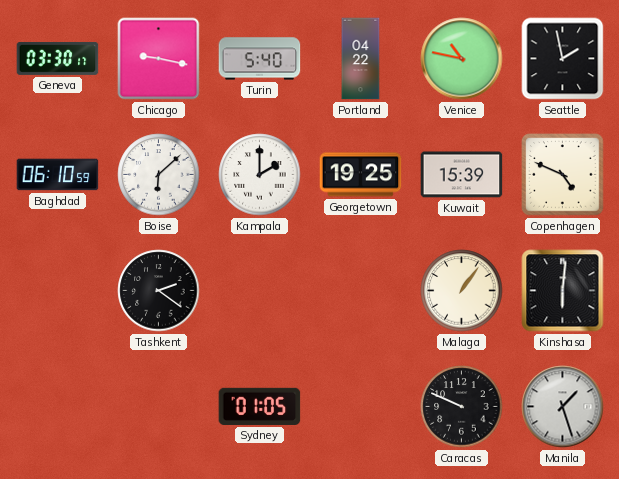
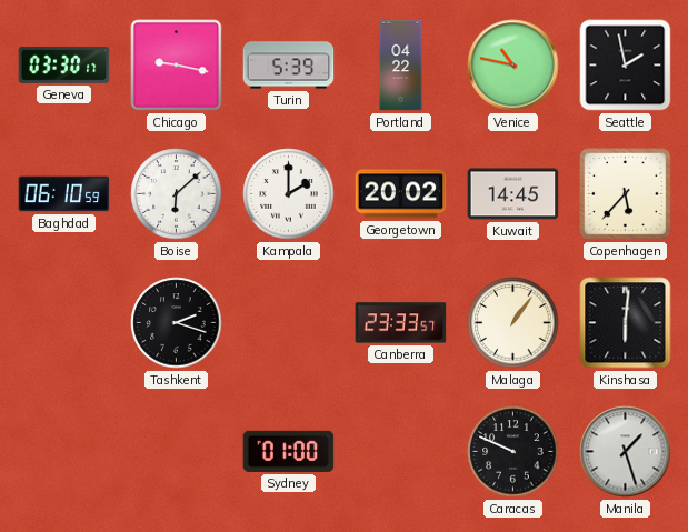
Turin: 5:40 -> 5:39
Georgetown: 19:25 -> 20:02
Kuwait: 15:39 -> 14:45
Copenhagen: 4:49 -> 5:37
Tashkent: 2:21 -> 2:18
Canberra: none -> 23:33
Sydney: 01:05 -> 01:00
